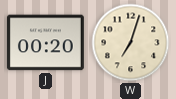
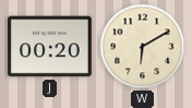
W: 7:03 -> 6:10
